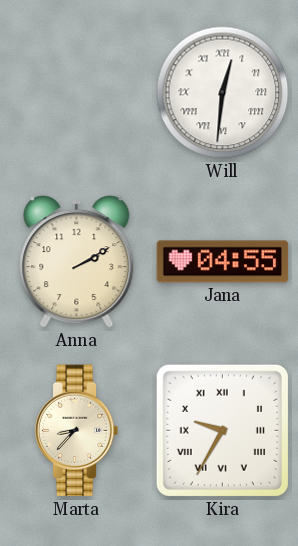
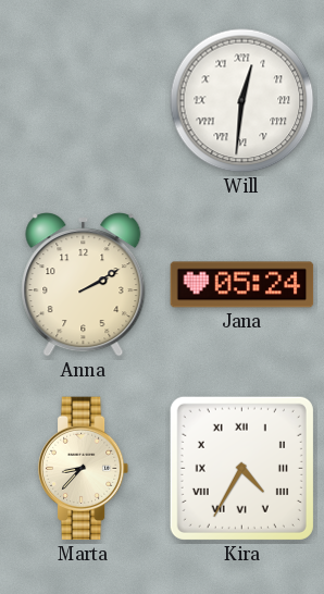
Jana: 04:55 -> 05:24
Kira: 9:35 -> 4:35
